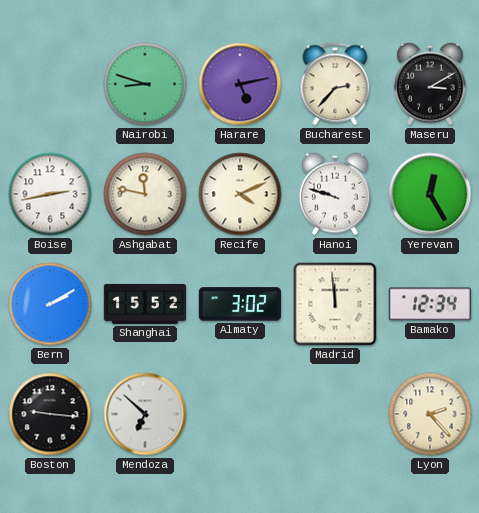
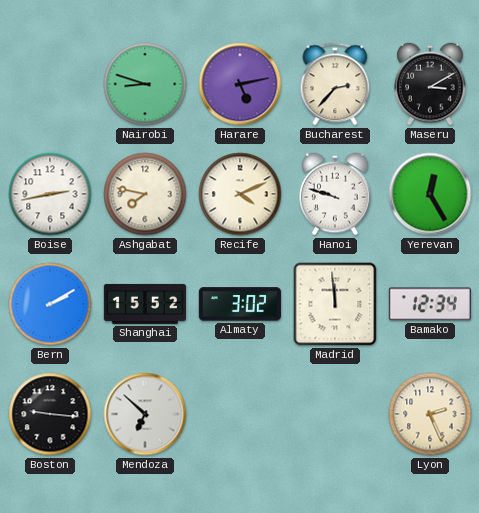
Ashgabat: 11:47 -> 7:47
Lyon: 2:23 -> 2:26
